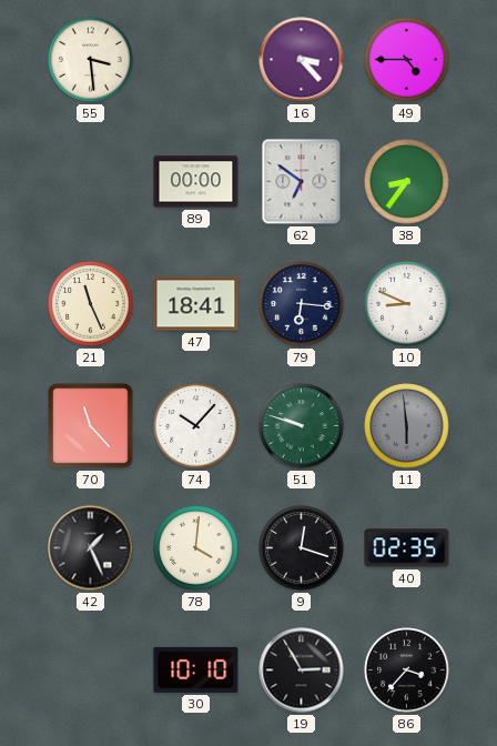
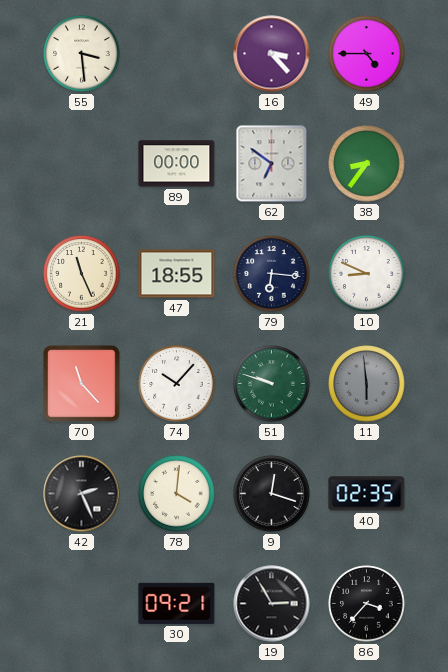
47: 18:41 -> 18:55
42: 1:26 -> 2:26
30: 10:10 -> 09:21
